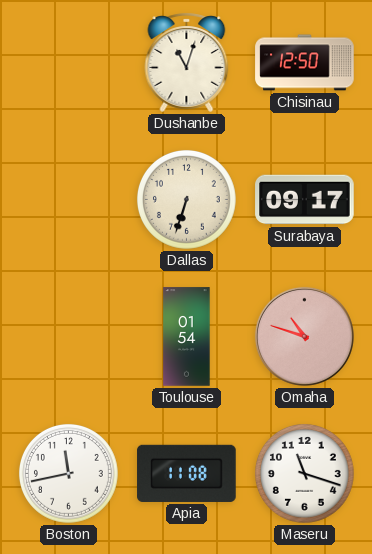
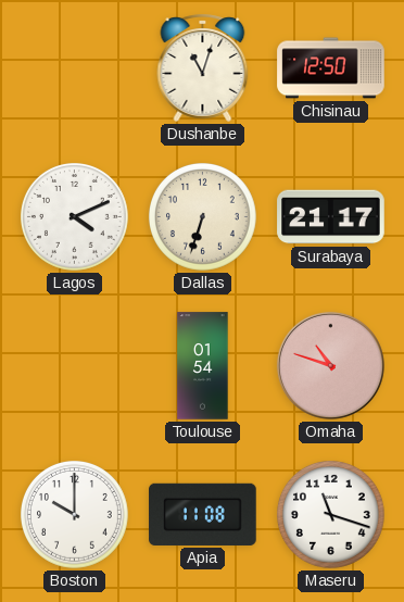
Lagos: none -> 4:11
Surabaya: 09:17 -> 21:17
Boston: 11:43 -> 10:00
